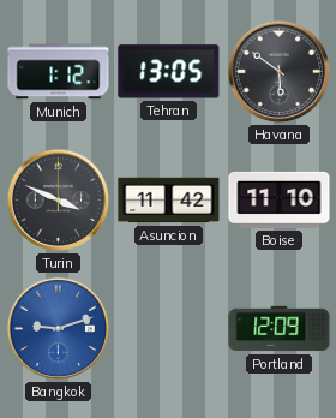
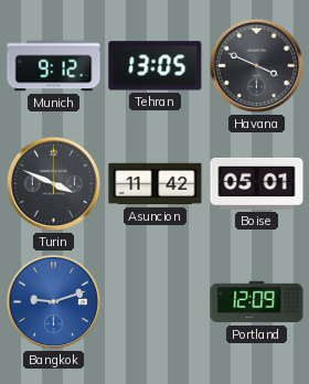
Munich: 1:12 -> 9:12
Havana: 5:51 -> 3:49
Boise: 11:10 -> 05:01
